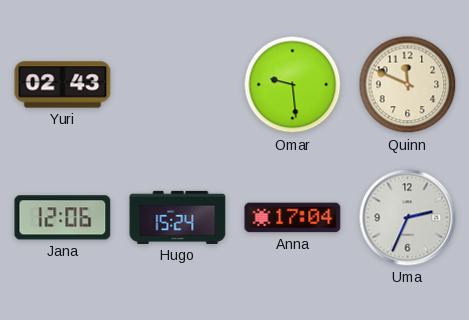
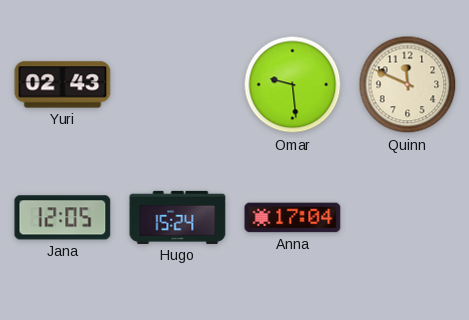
Jana: 12:06 -> 12:05
Uma: 2:34 -> none
